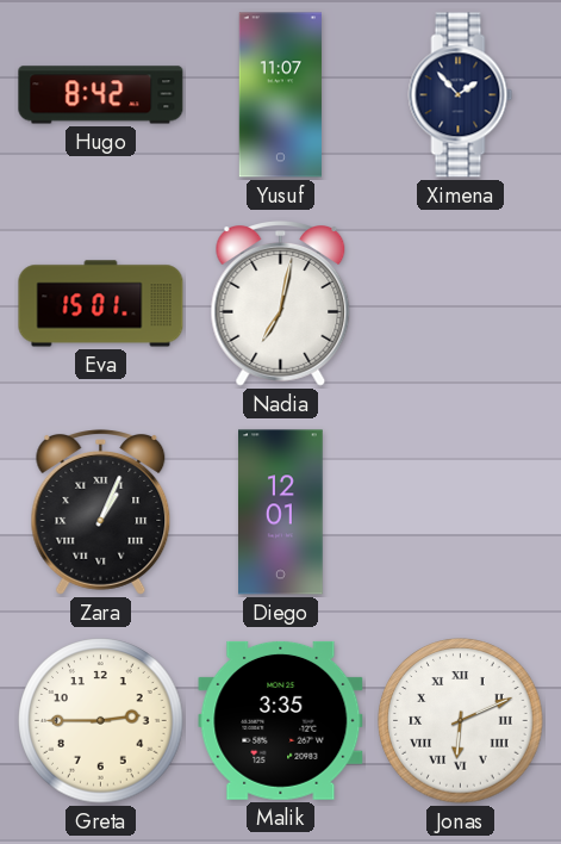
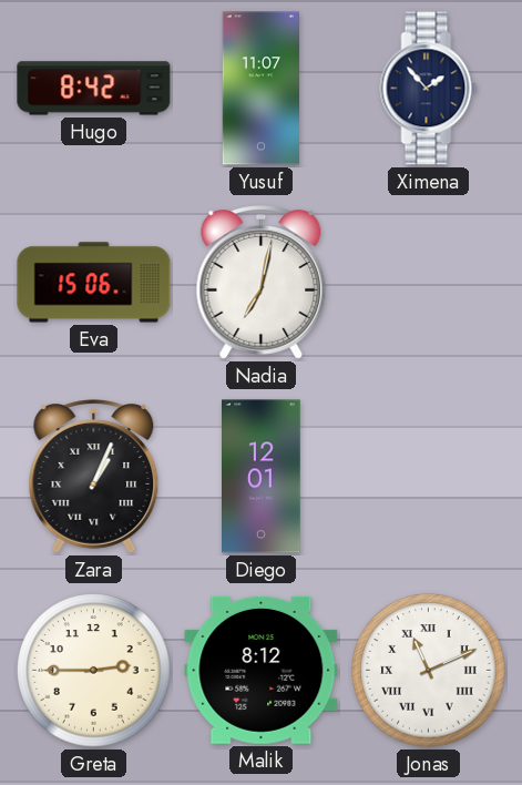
Eva: 15:01 -> 15:06
Malik: 3:35 -> 8:12
Jonas: 6:11 -> 11:11
